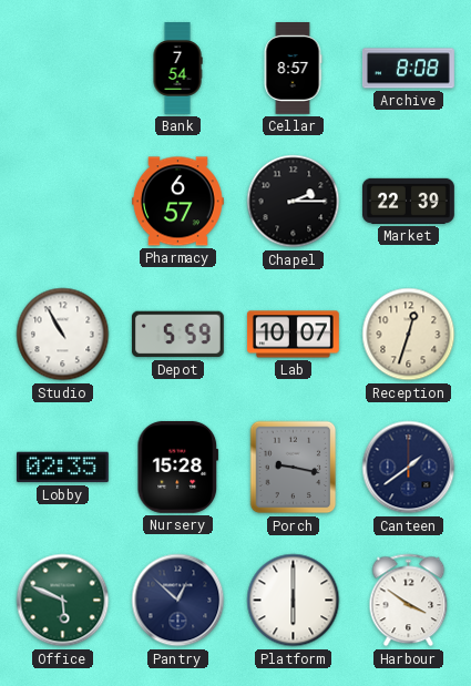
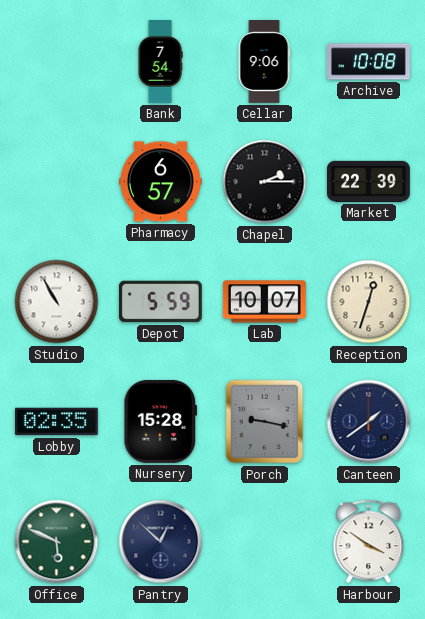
Cellar: 8:57 -> 9:06
Archive: 8:08 -> 10:08
Platform: 6:00 -> none
